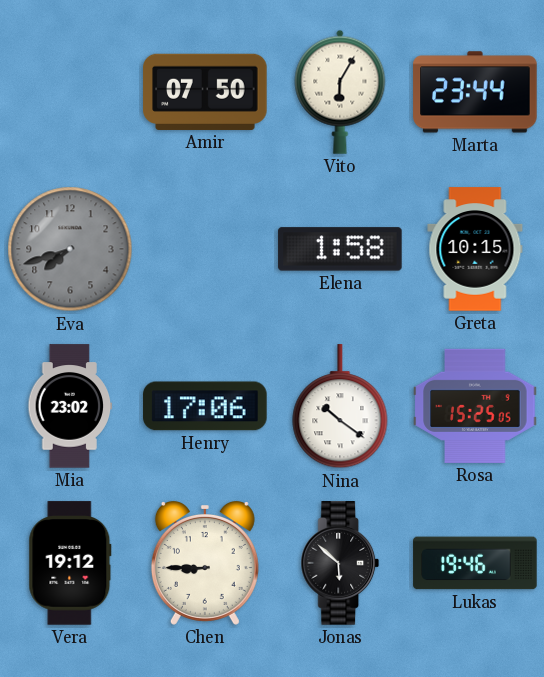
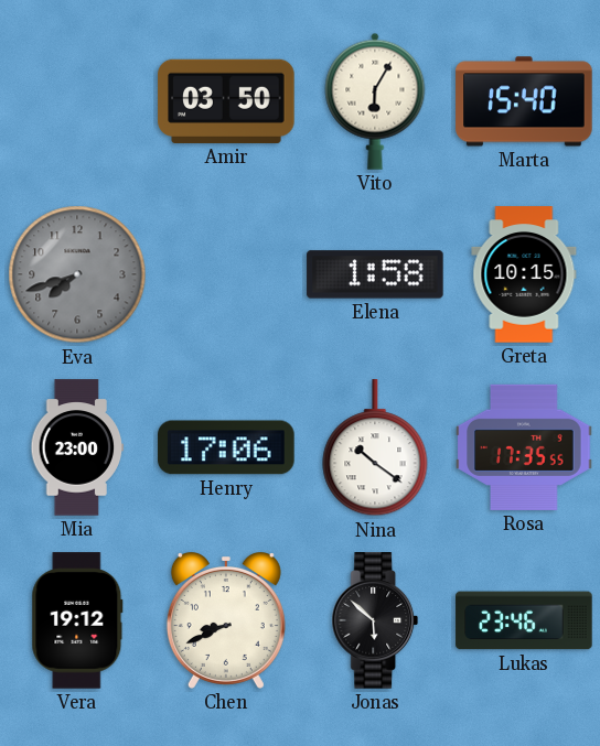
Amir: 07:50 -> 03:50
Marta: 23:44 -> 15:40
Mia: 23:02 -> 23:00
Rosa: 15:25 -> 17:35
Chen: 8:45 -> 8:41
Lukas: 19:46 -> 23:46
